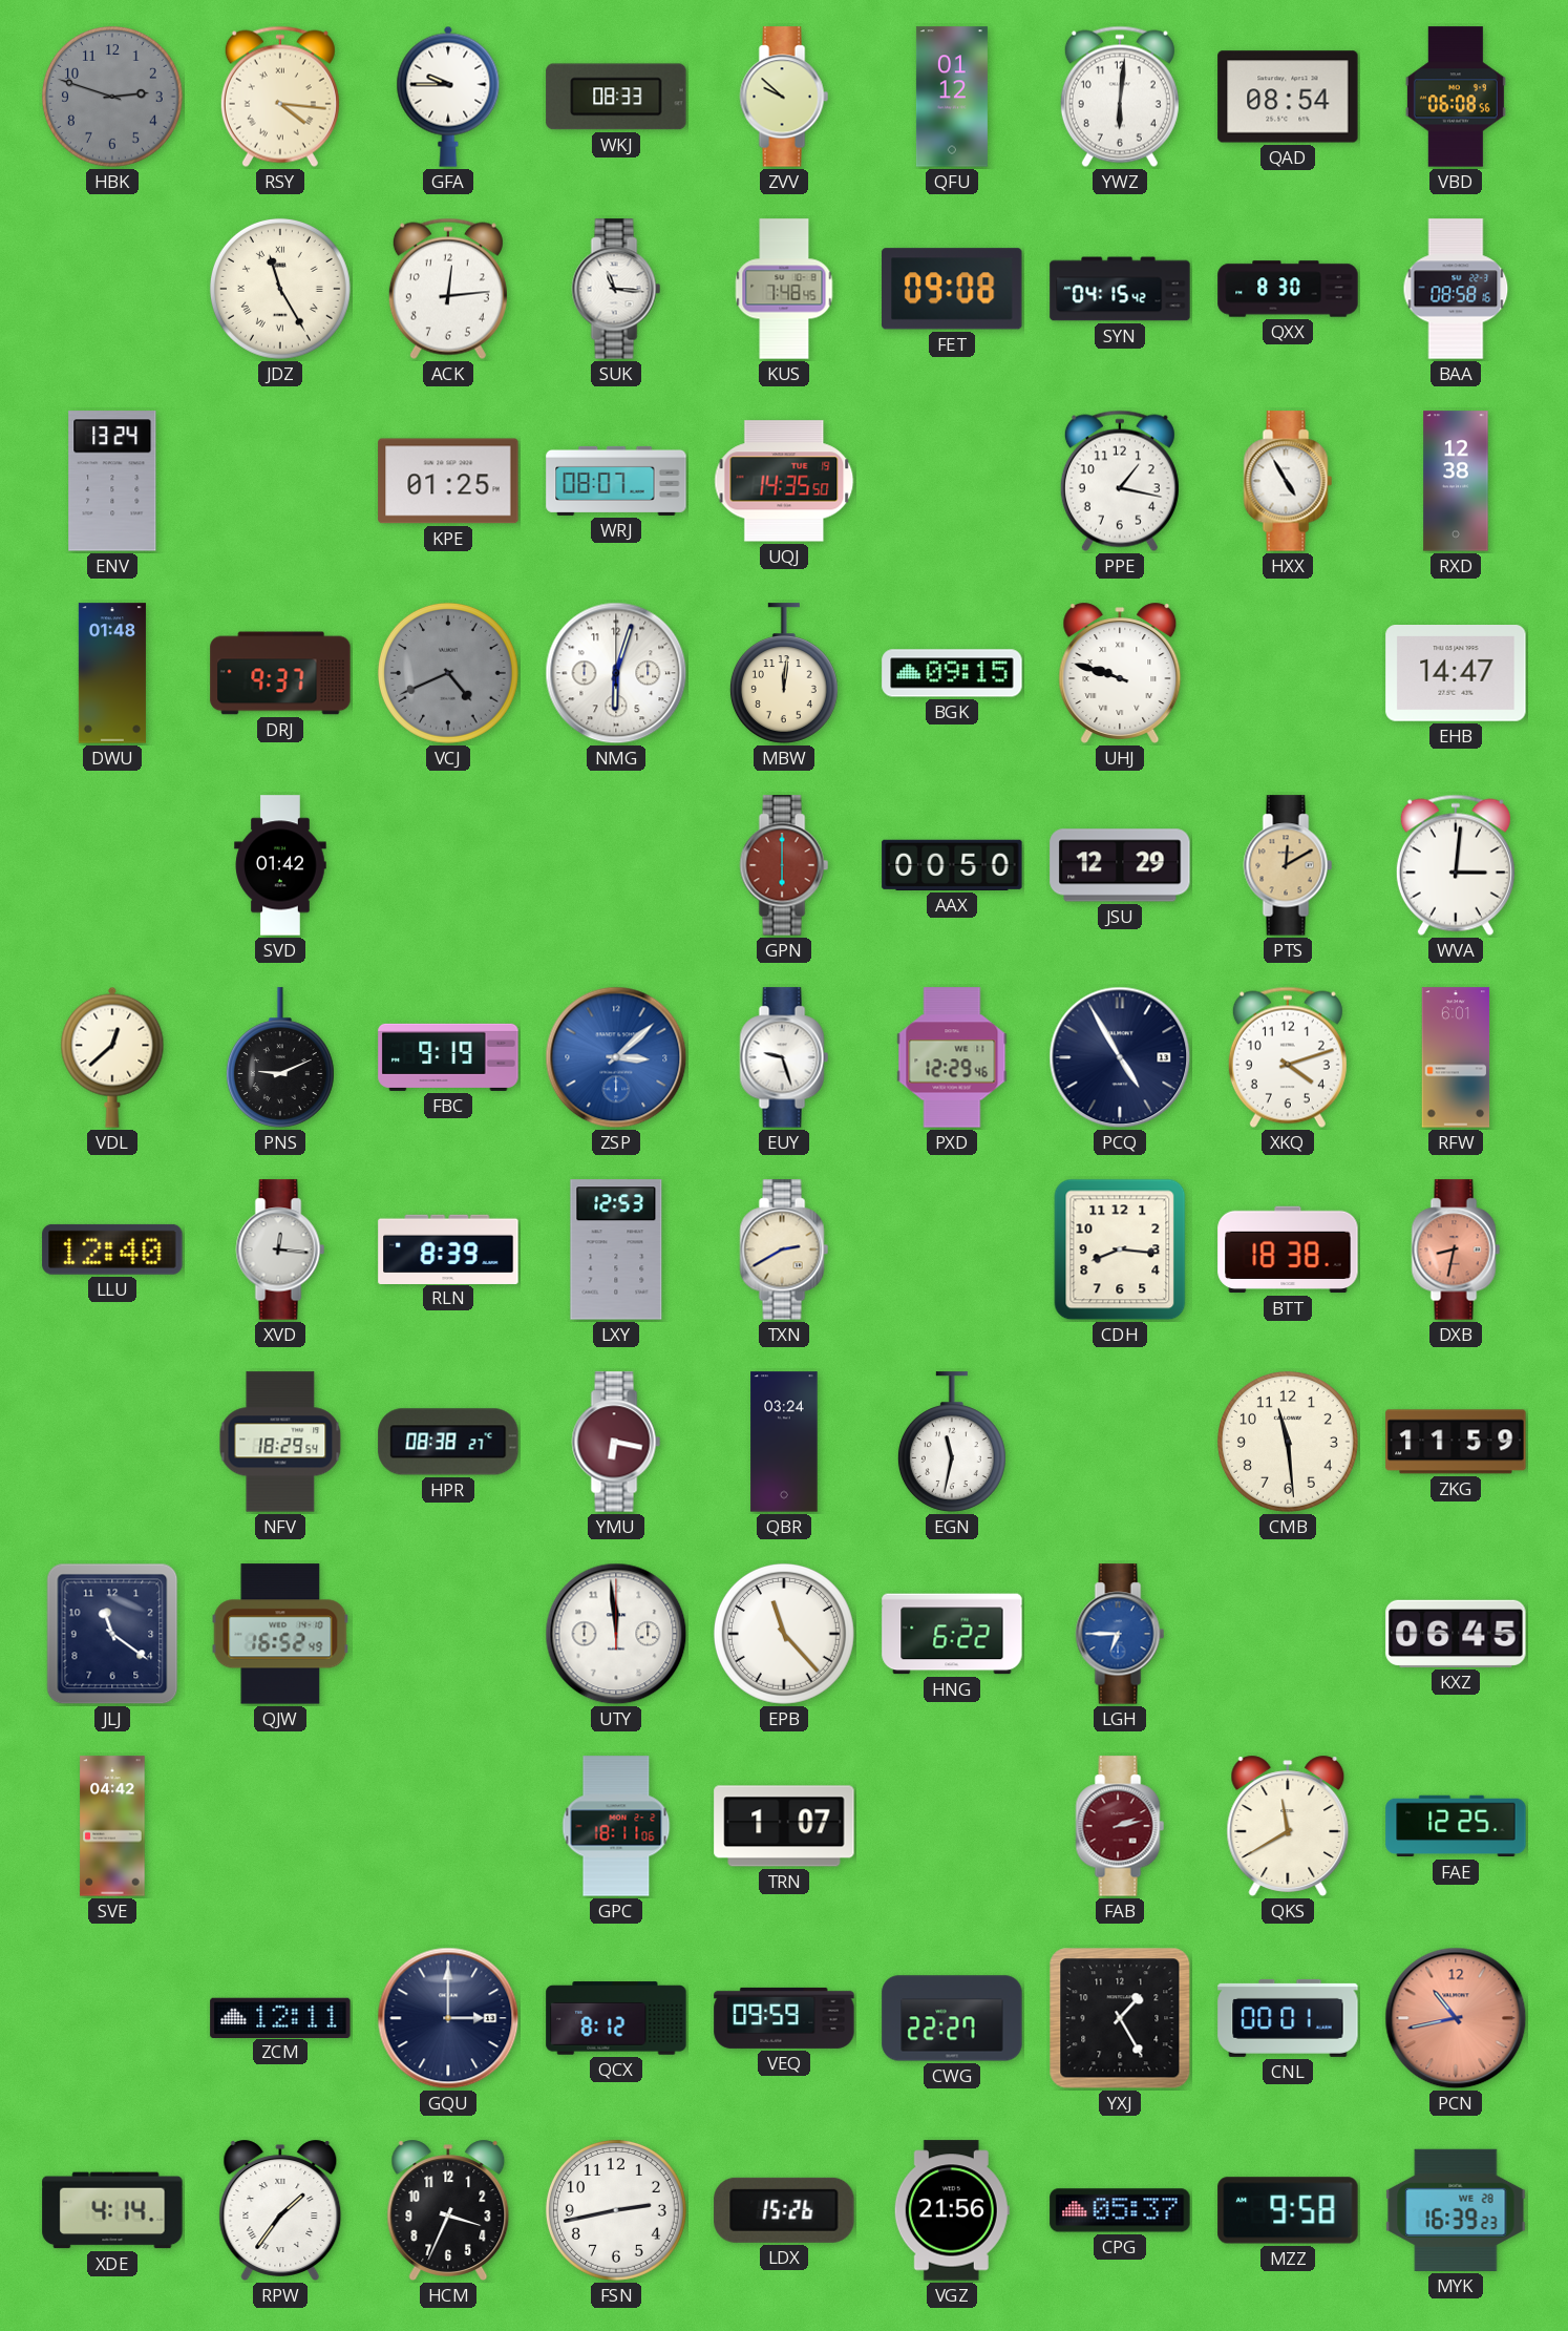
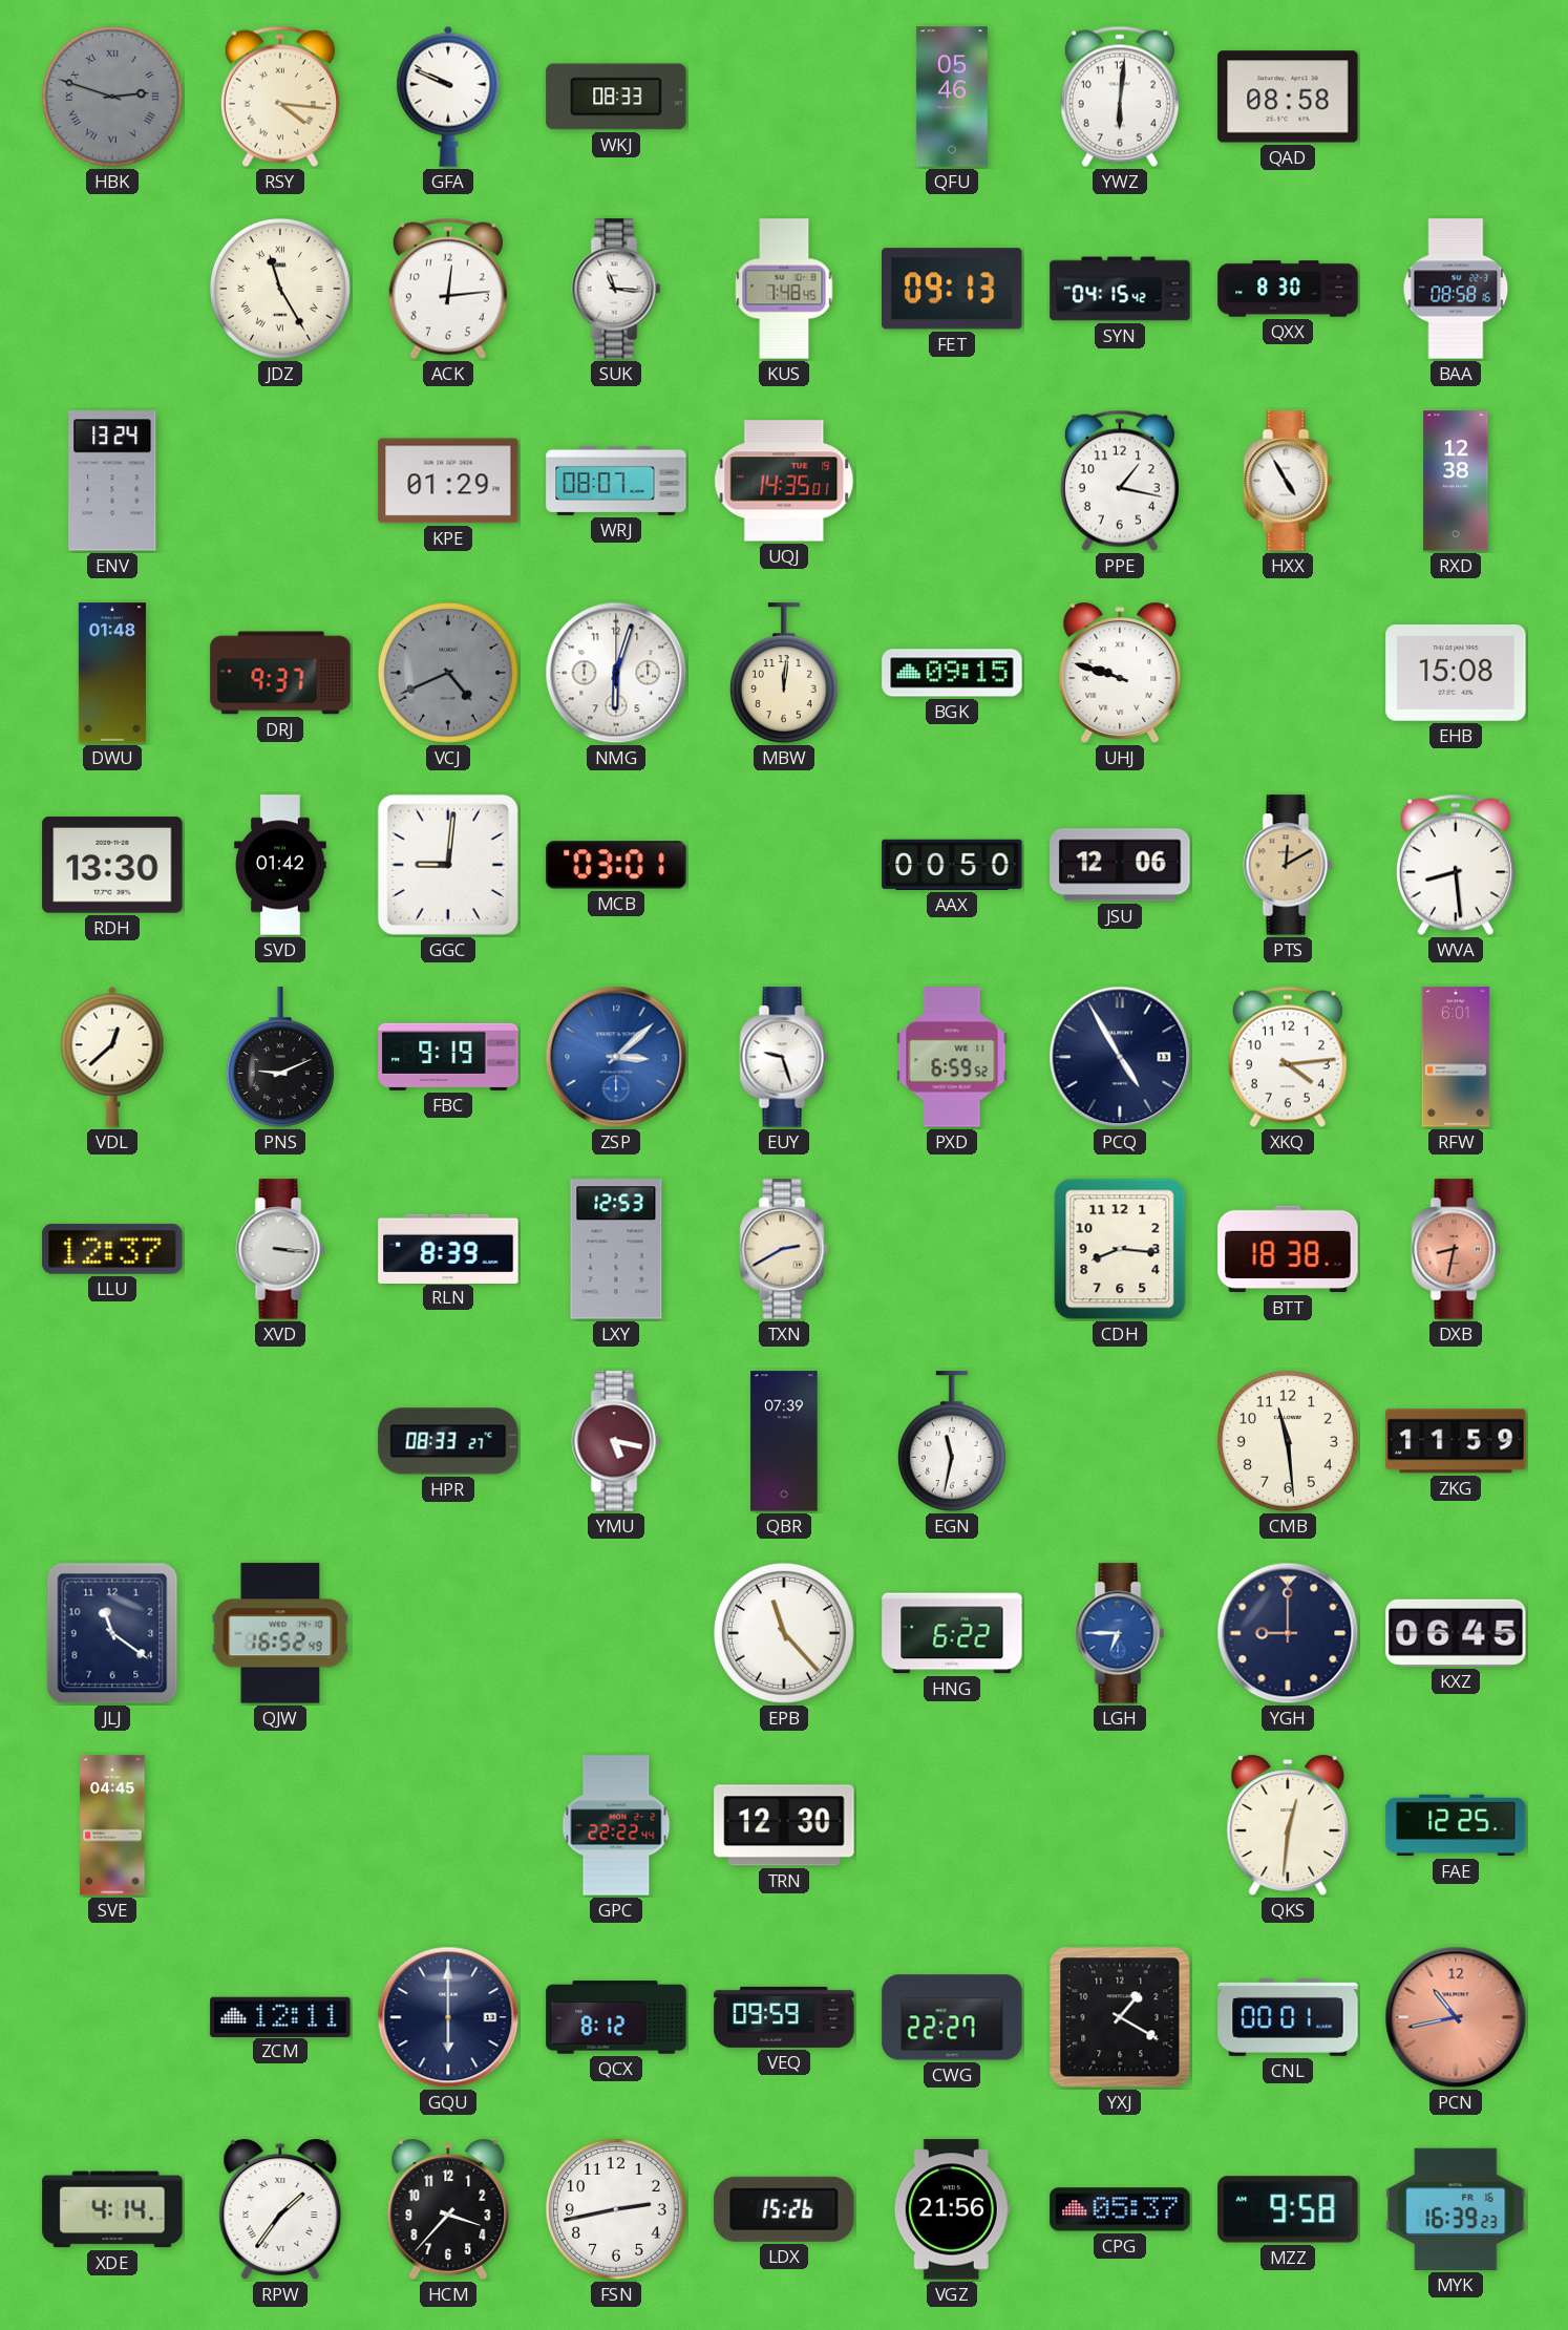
HBK numerals: Arabic -> Roman
GFA: 9:45 -> 9:49
ZVV: 9:52 -> none
QFU: 01:12 -> 05:46
QAD: 08:54 -> 08:58
VBD: 06:08 -> none
FET: 09:08 -> 09:13
KPE: 01:25 -> 01:29
UQJ: 14:35:50 -> 14:35:01
EHB: 14:47 -> 15:08
RDH: none -> 13:30
GGC: none -> 9:01
MCB: none -> 03:01
GPN: 6:00 -> none
JSU: 12:29 -> 12:06
WVA: 3:01 -> 8:29
PXD: 12:29 -> 6:59
XKQ: 4:12 -> 4:14
LLU: 12:40 -> 12:37
XVD: 12:16 -> 3:16
NFV: 18:29 -> none
HPR: 08:38 -> 08:33
YMU: 6:17 -> 5:17
QBR: 03:24 -> 07:39
UTY: 11:59 -> none
YGH: none -> 9:00
SVE: 04:42 -> 04:45
GPC: 18:11 -> 22:22
TRN: 1:07 -> 12:30
FAB: 2:13 -> none
QKS: 11:40 -> 12:31
GQU: 3:00 -> 6:00
YXJ: 1:25 -> 1:20
HCM: 3:34 -> 3:37
MYK date: WE 28 -> FR 16
